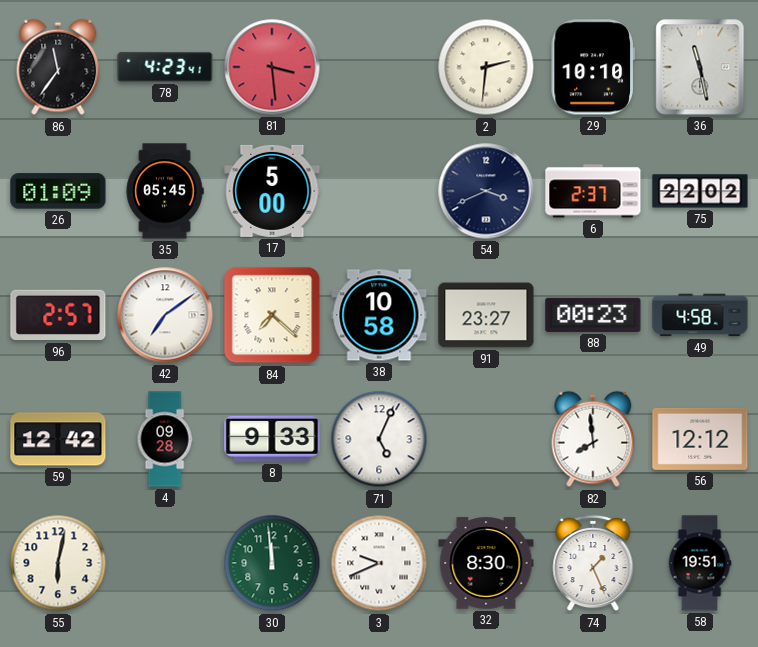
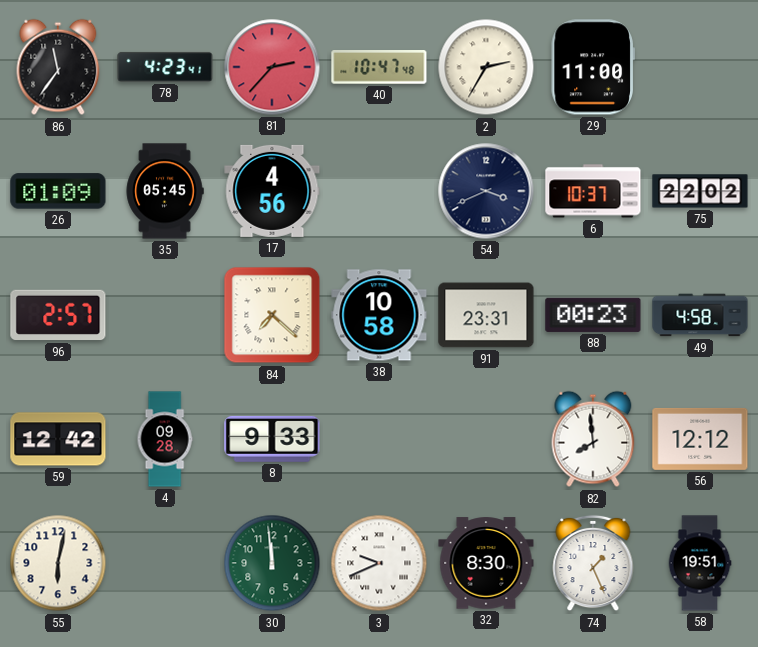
81: 3:29 -> 2:37
40: none -> 10:47
2: 2:31 -> 2:35
29: 10:10 -> 11:00
36: 11:28 -> none
17: 5:00 -> 4:56
6: 2:37 -> 10:37
42: 7:09 -> none
91: 23:27 -> 23:31
71: 5:04 -> none
